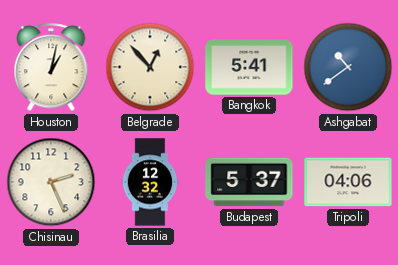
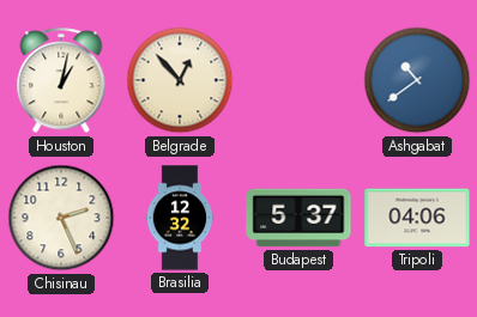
Bangkok: 5:41 -> none
